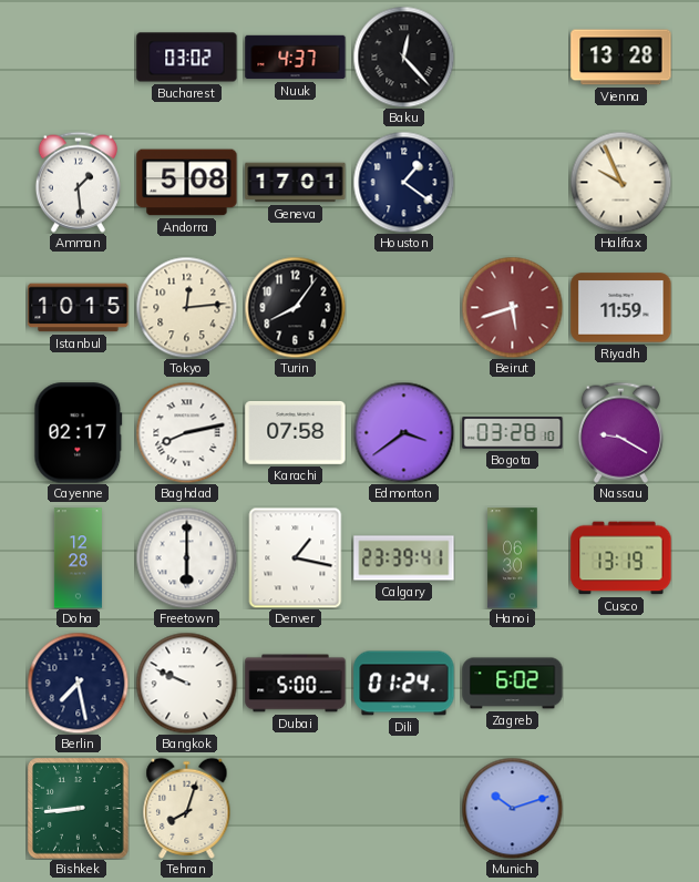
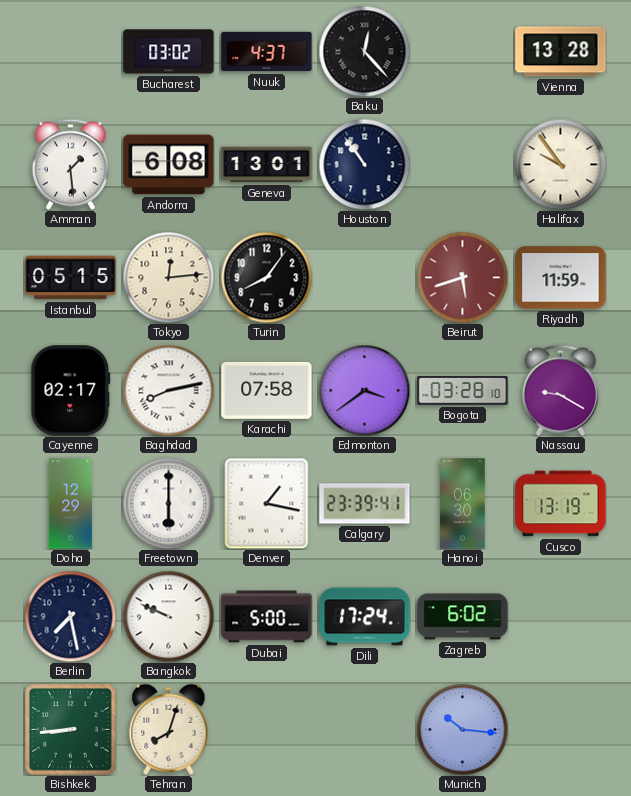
Andorra: 5:08 -> 6:08
Geneva: 17:01 -> 13:01
Houston: 1:21 -> 10:54
Halifax: 9:56 -> 9:54
Istanbul: 10:15 -> 05:15
Doha: 12:28 -> 12:29
Dili: 01:24 -> 17:24
Munich: 10:12 -> 10:16
